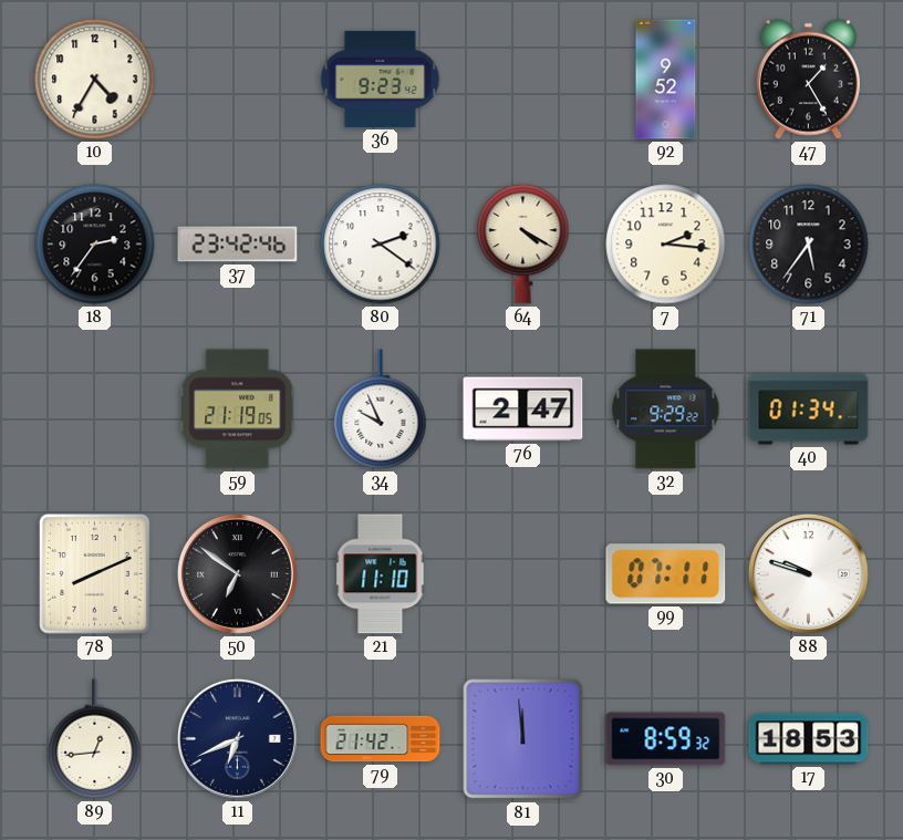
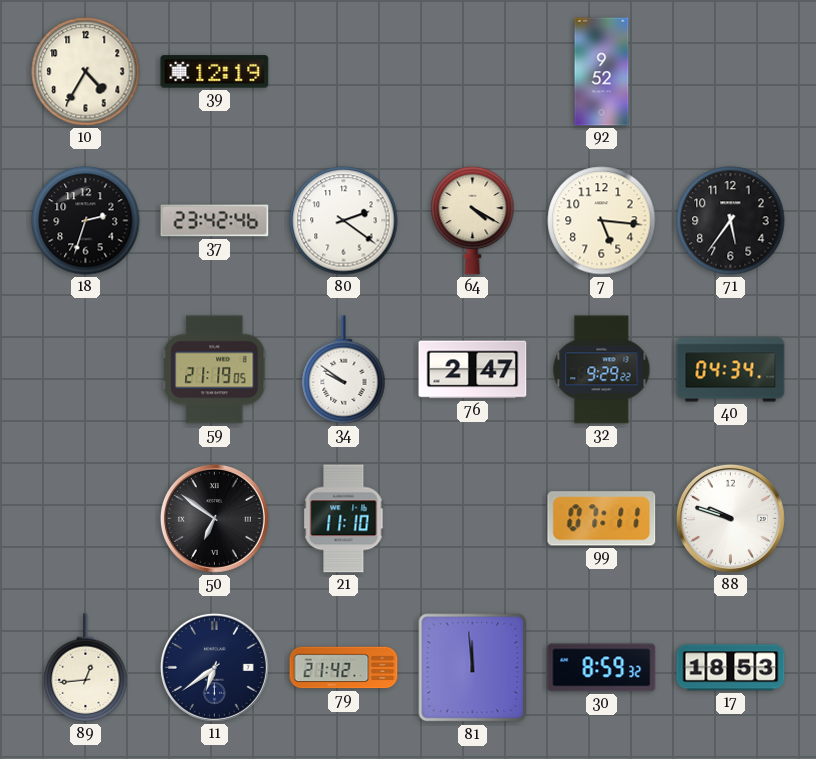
39: none -> 12:19
36: 9:23 -> none
47: 1:25 -> none
18: 2:36 -> 2:33
7: 2:16 -> 5:16
34: 9:56 -> 9:51
40: 01:34 -> 04:34
78: 8:11 -> none
11: 6:41 -> 6:39
